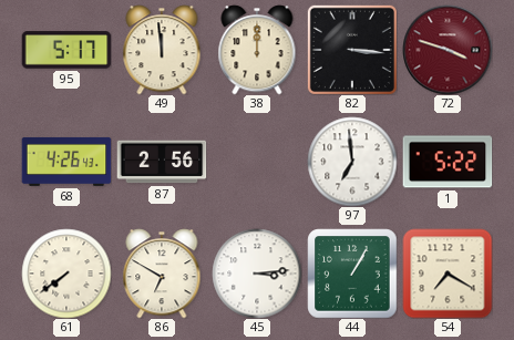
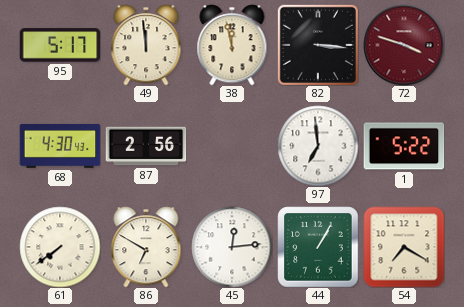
38: 12:00 -> 11:58
68: 4:26 -> 4:30
45: 3:14 -> 12:14
